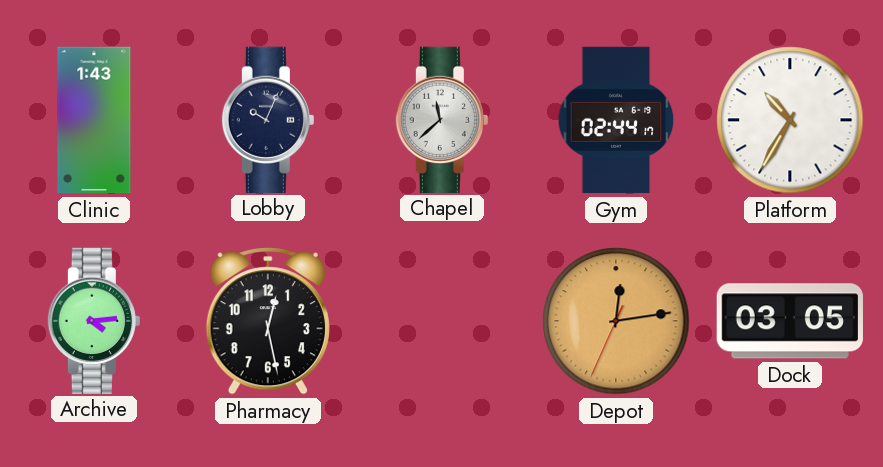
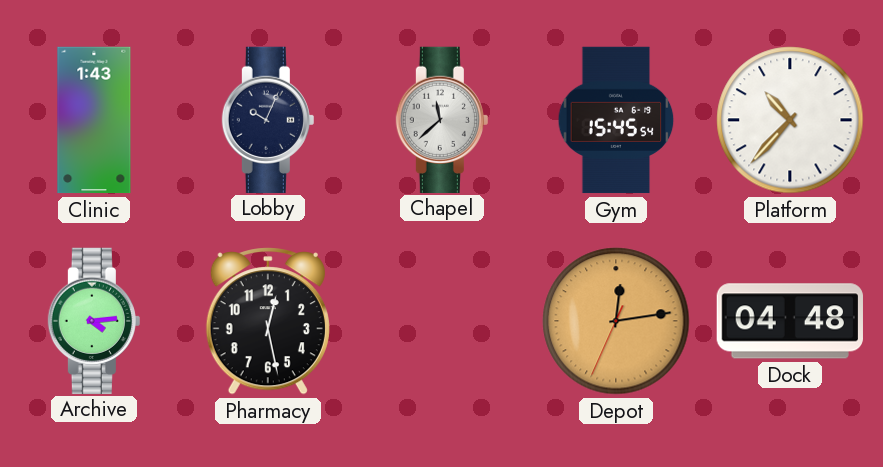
Gym: 02:44 -> 15:45
Platform: 10:35 -> 10:37
Dock: 03:05 -> 04:48
